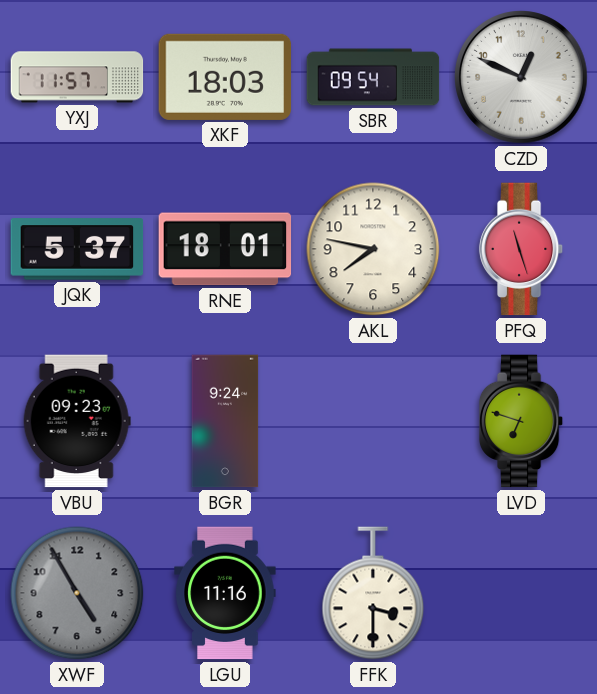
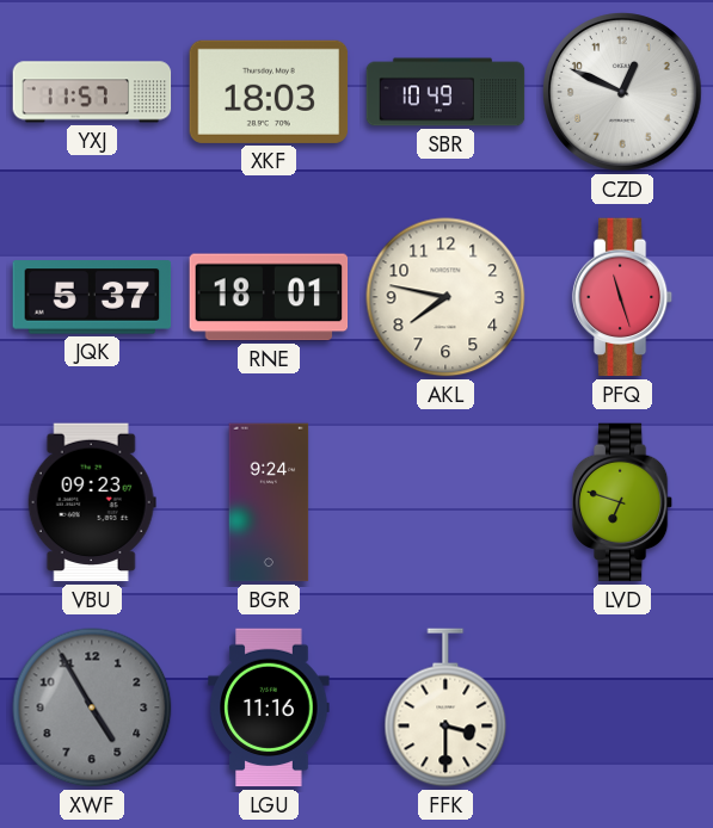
SBR: 09:54 -> 10:49
